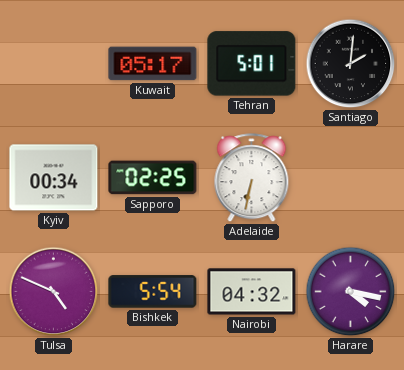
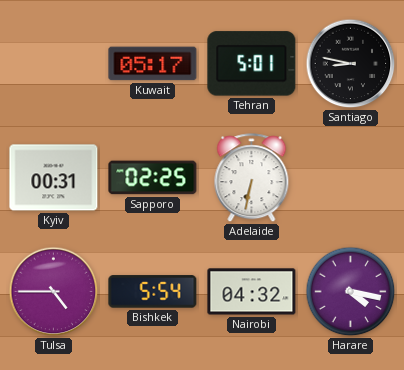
Santiago: 2:01 -> 8:47
Kyiv: 00:34 -> 00:31
Tulsa: 4:49 -> 4:45
